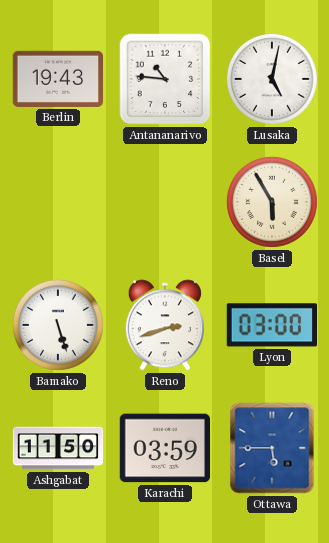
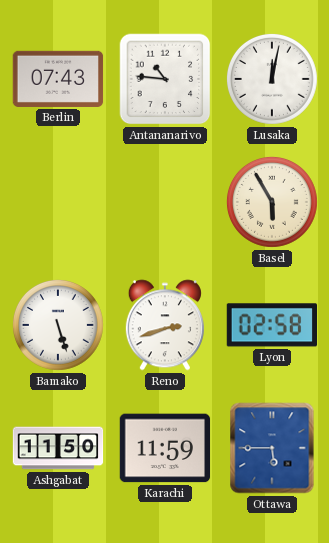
Berlin: 19:43 -> 07:43
Lusaka: 5:02 -> 12:02
Lyon: 03:00 -> 02:58
Karachi: 03:59 -> 11:59
